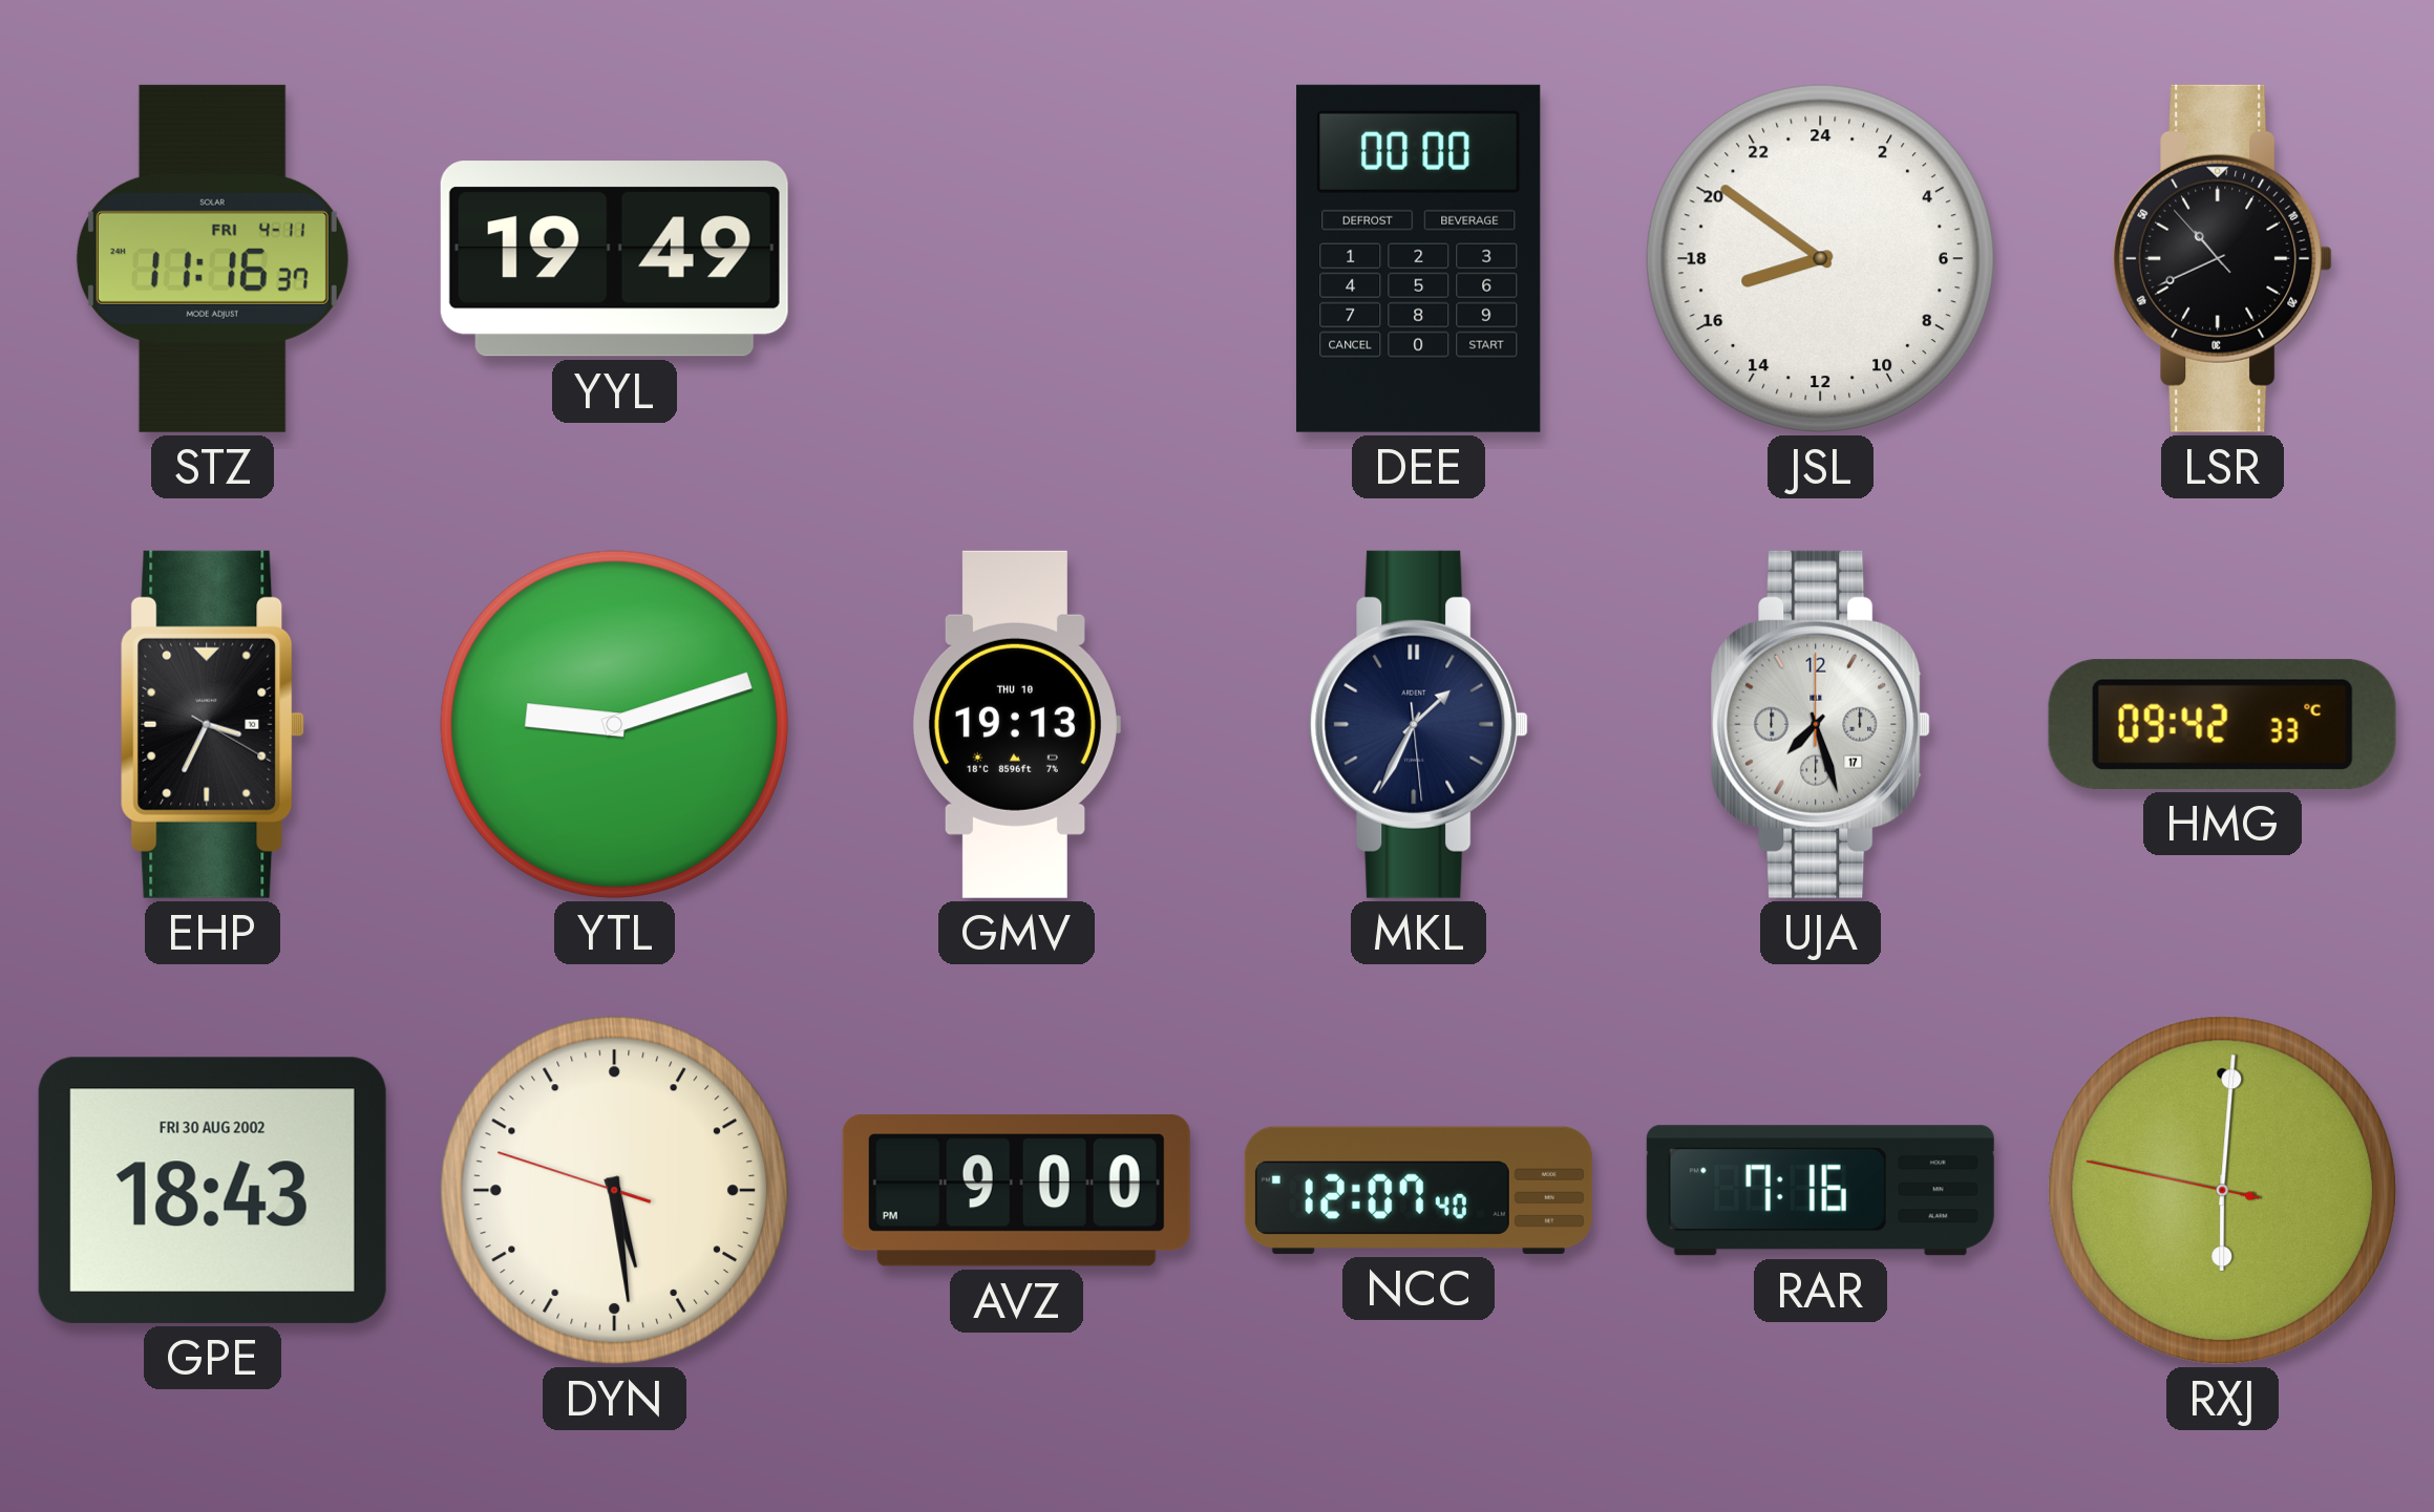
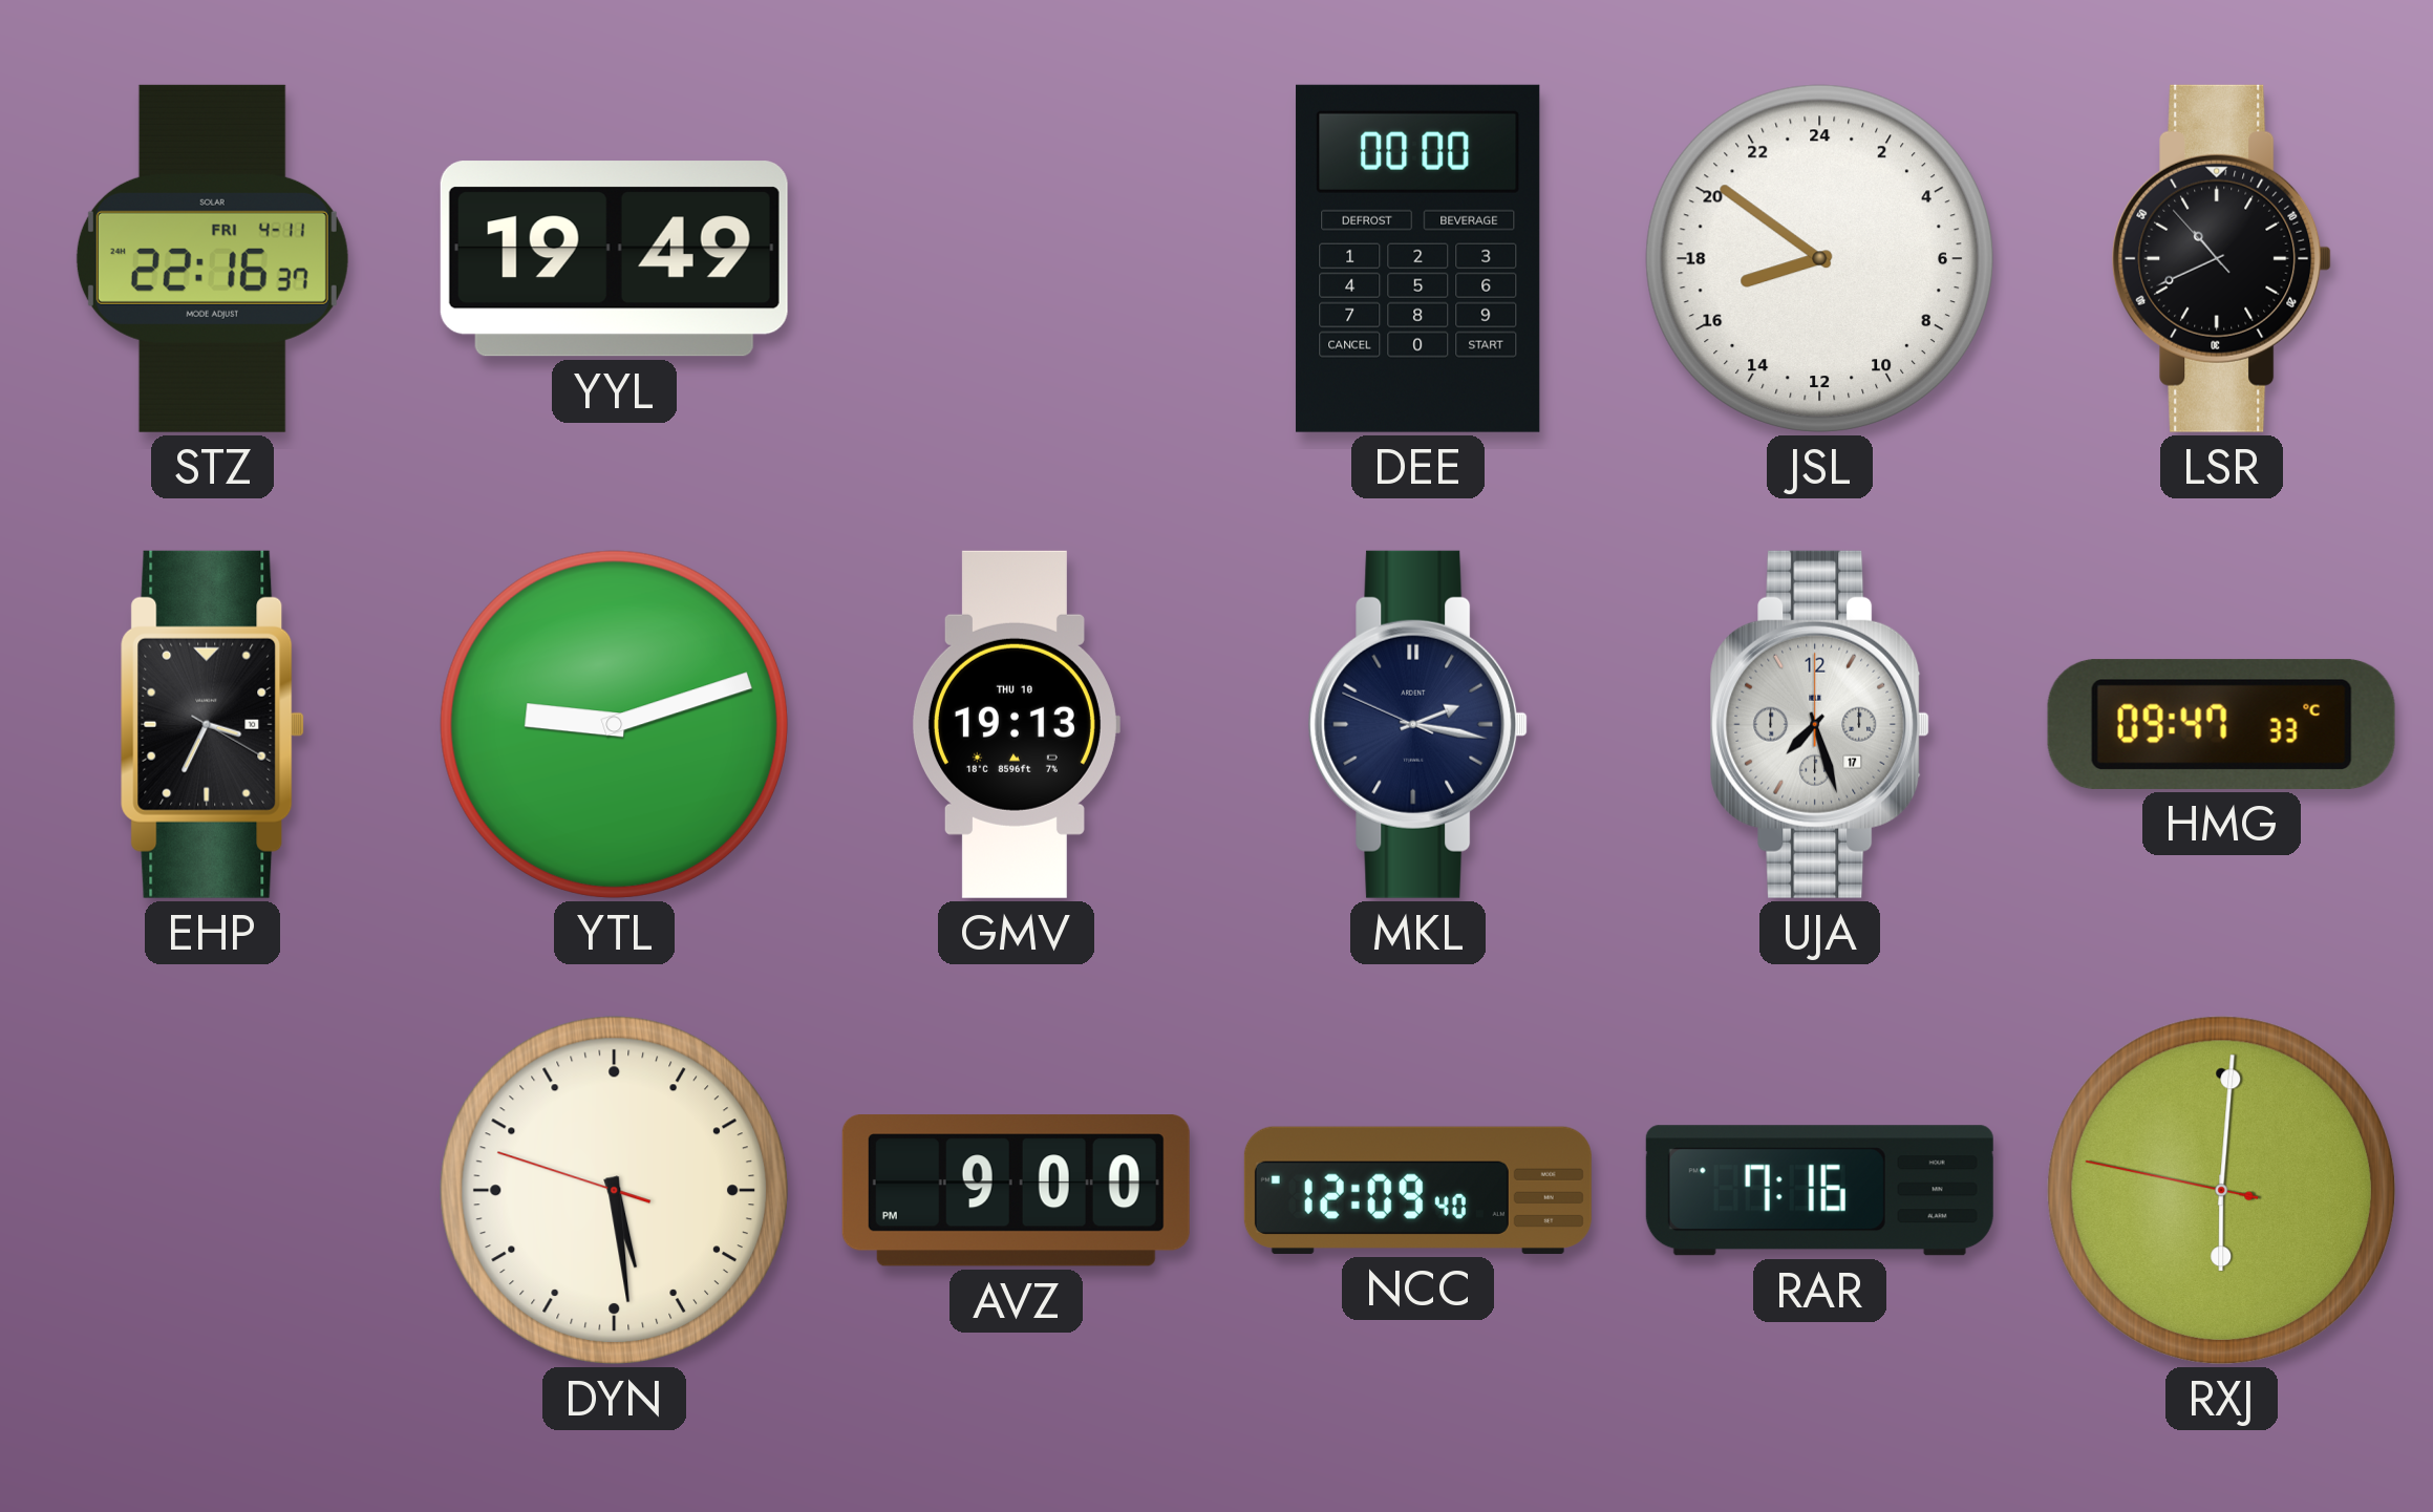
STZ: 11:16 -> 22:16
MKL: 1:34 -> 2:16
HMG: 09:42 -> 09:47
GPE: 18:43 -> none
NCC: 12:07 -> 12:09
